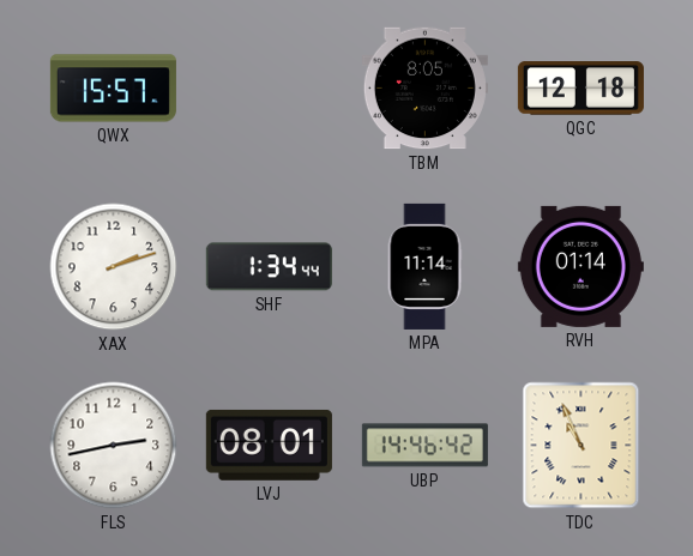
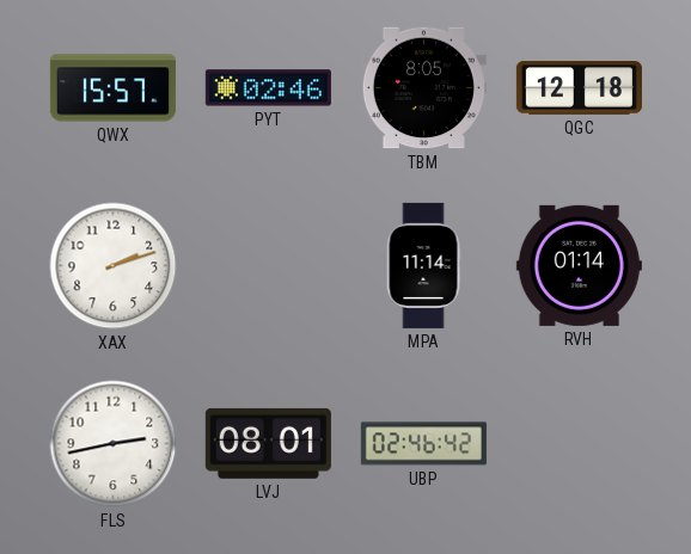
PYT: none -> 02:46
SHF: 1:34 -> none
UBP: 14:46 -> 02:46
TDC: 10:56 -> none
